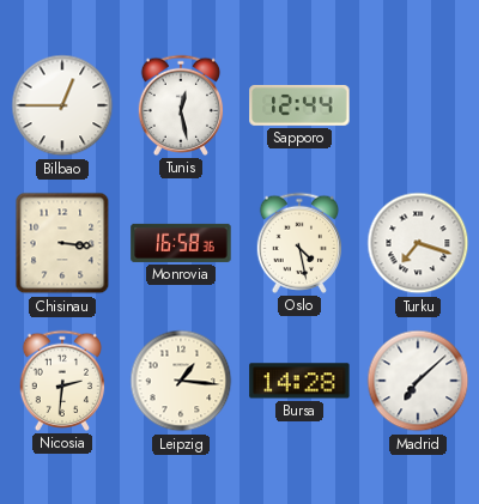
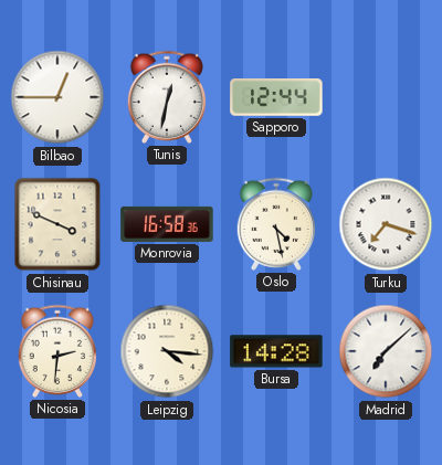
Tunis: 12:28 -> 12:32
Chisinau: 3:16 -> 3:49
Leipzig: 1:16 -> 4:16
